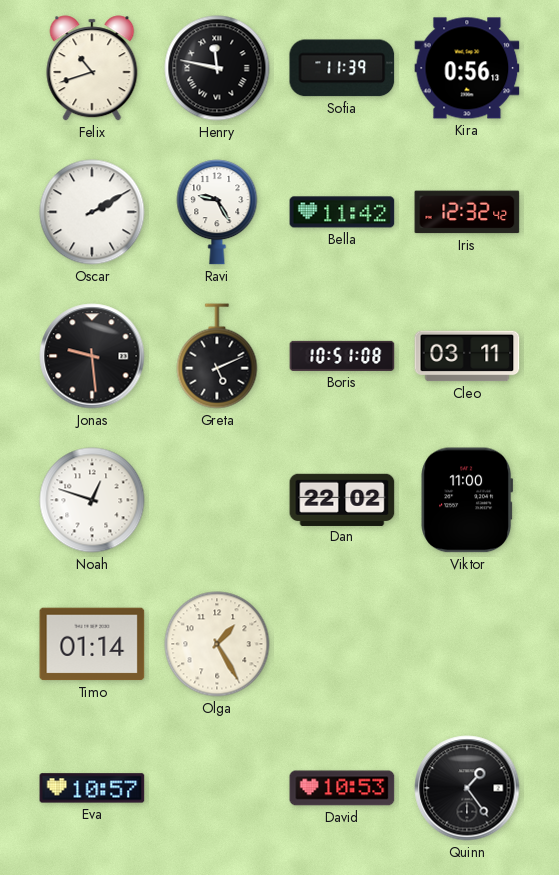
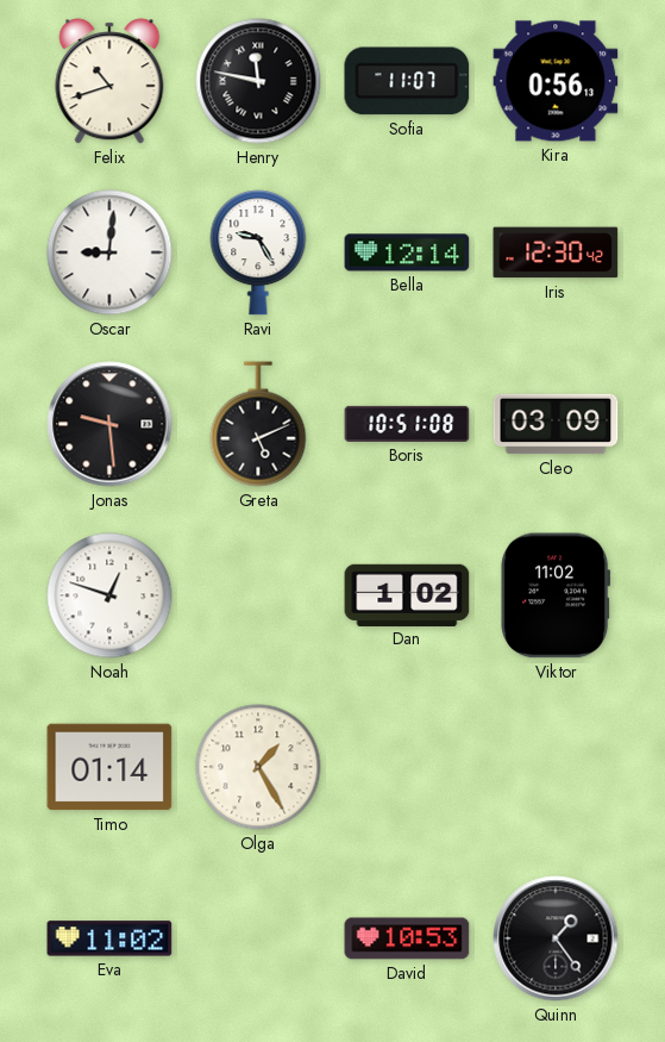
Sofia: 11:39 -> 11:07
Oscar: 2:10 -> 9:01
Bella: 11:42 -> 12:14
Iris: 12:32 -> 12:30
Cleo: 03:11 -> 03:09
Dan: 22:02 -> 1:02
Viktor: 11:00 -> 11:02
Eva: 10:57 -> 11:02
